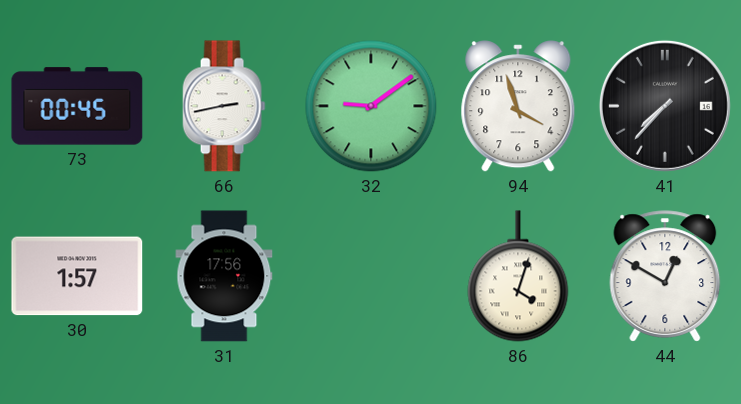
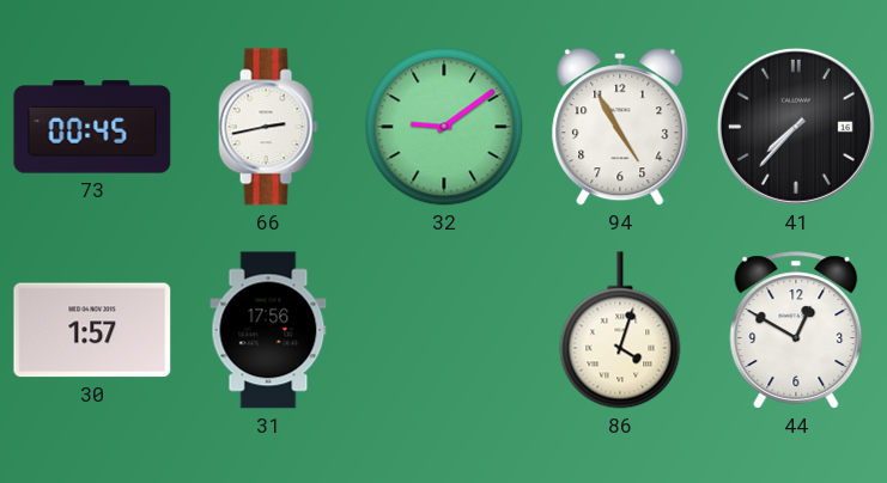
94: 3:57 -> 4:55
